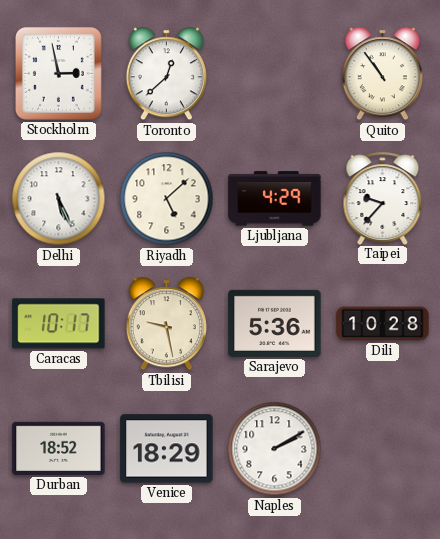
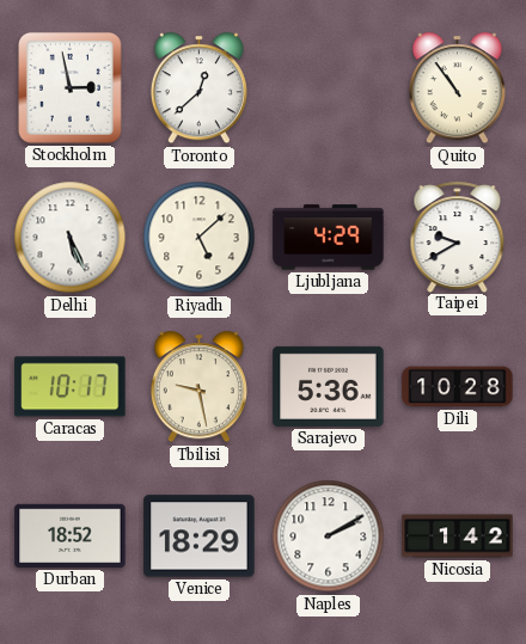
Taipei: 9:37 -> 9:40
Nicosia: none -> 1:42
